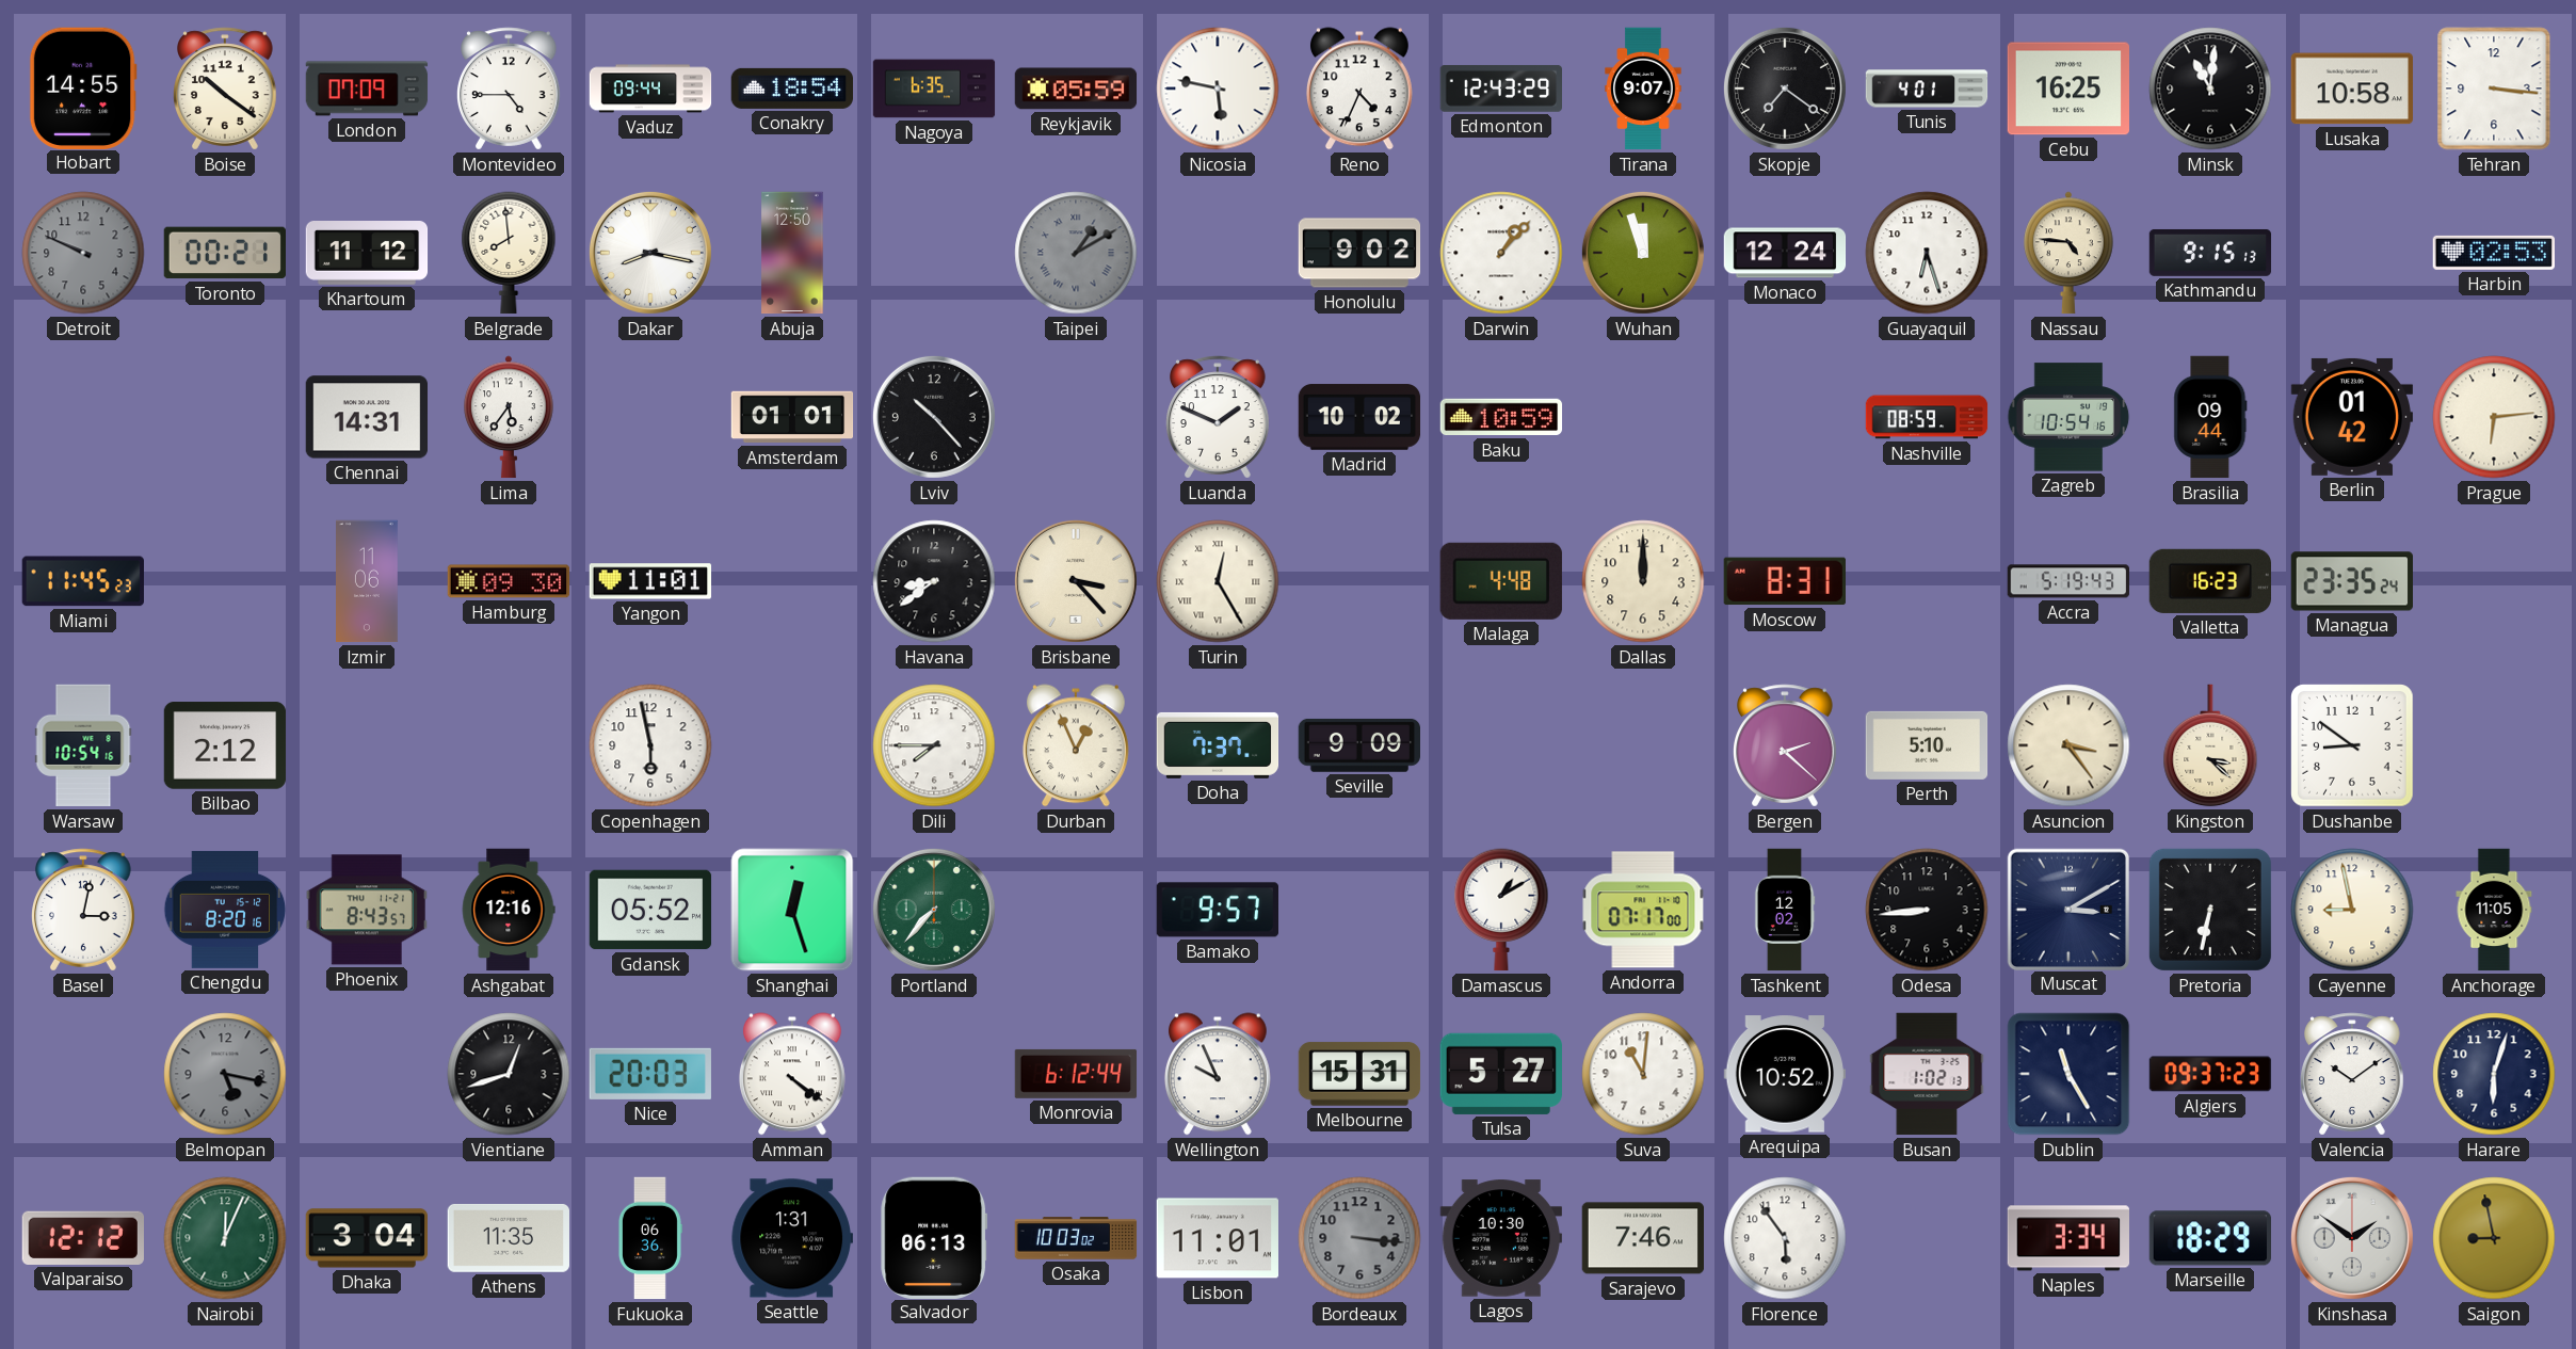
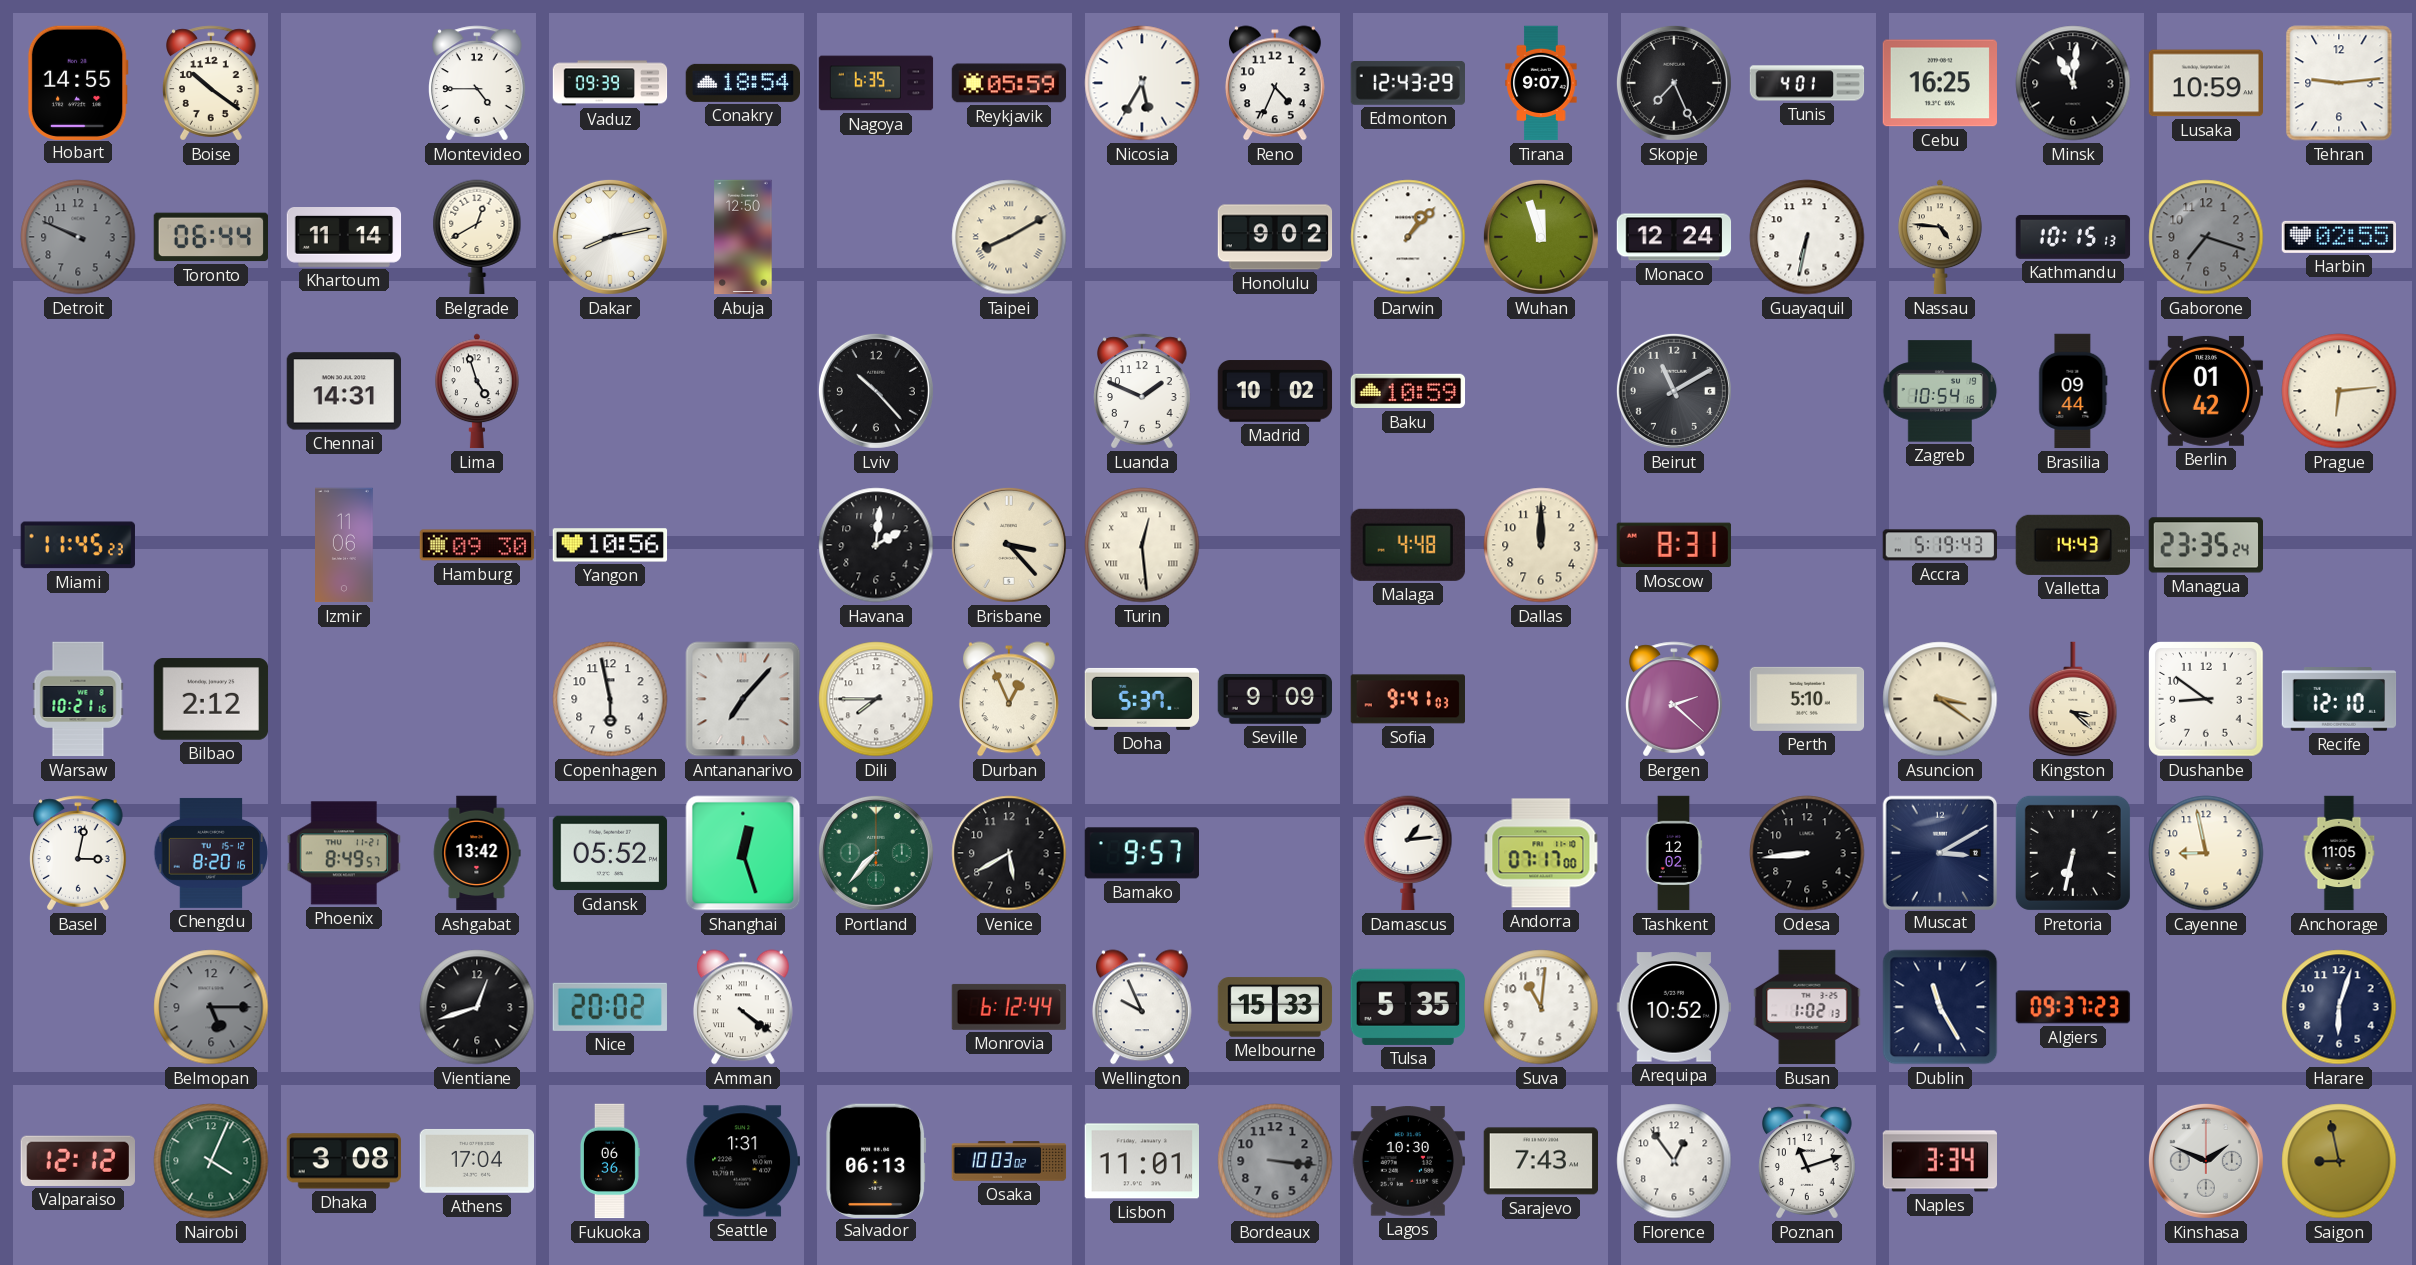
London: 07:09 -> none
Vaduz: 09:44 -> 09:39
Nicosia: 5:47 -> 5:35
Skopje: 7:21 -> 7:26
Lusaka: 10:58 -> 10:59
Tehran: 3:16 -> 9:14
Toronto: 00:21 -> 06:44
Khartoum: 11:12 -> 11:14
Belgrade: 7:59 -> 12:40
Dakar: 8:17 -> 8:13
Taipei: 1:10 -> 8:10
Taipei dial: grey -> cream
Guayaquil: 6:27 -> 6:32
Kathmandu: 9:15 -> 10:15
Gaborone: none -> 7:18
Harbin: 02:53 -> 02:55
Lima: 5:36 -> 4:57
Amsterdam: 01:01 -> none
Beirut: none -> 11:10
Nashville: 08:59 -> none
Yangon: 11:01 -> 10:56
Havana: 8:39 -> 2:01
Turin: 12:25 -> 12:29
Valletta: 16:23 -> 14:43
Warsaw: 10:54 -> 10:21
Antananarivo: none -> 7:07
Doha: 7:37 -> 5:37
Sofia: none -> 9:41
Asuncion: 3:24 -> 3:21
Recife: none -> 12:10
Phoenix: 8:43 -> 8:49
Ashgabat: 12:16 -> 13:42
Venice: none -> 5:40
Damascus: 1:10 -> 1:14
Belmopan: 5:17 -> 5:15
Nice: 20:03 -> 20:02
Melbourne: 15:31 -> 15:33
Tulsa: 5:27 -> 5:35
Valencia: 10:09 -> none
Nairobi: 12:04 -> 4:04
Dhaka: 3:04 -> 3:08
Athens: 11:35 -> 17:04
Sarajevo: 7:46 -> 7:43
Florence: 5:54 -> 12:54
Poznan: none -> 11:12
Marseille: 18:29 -> none
Kinshasa: 1:51 -> 1:49
